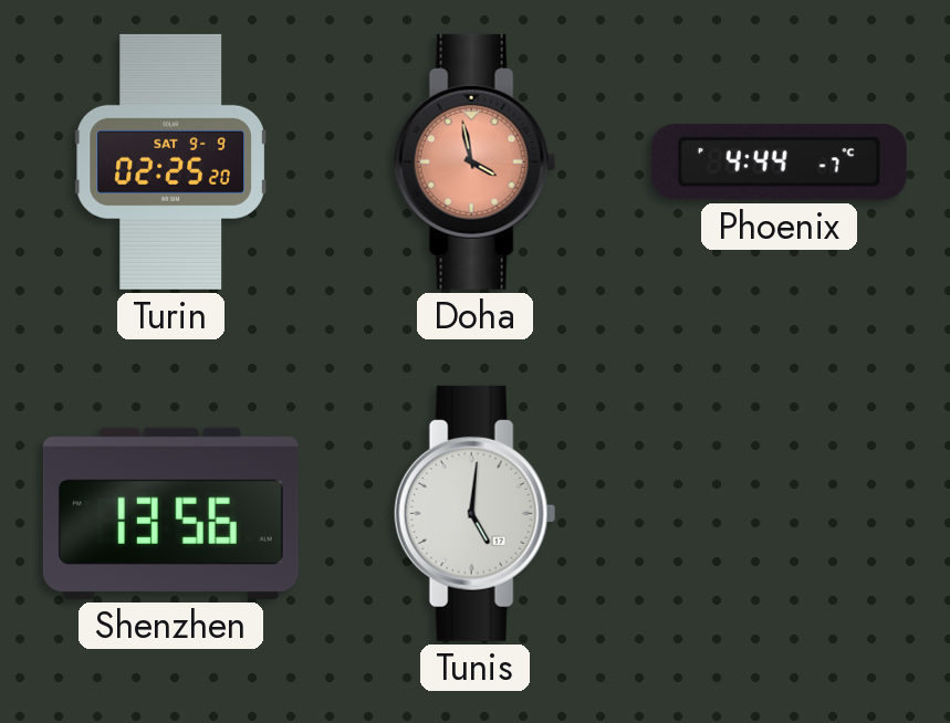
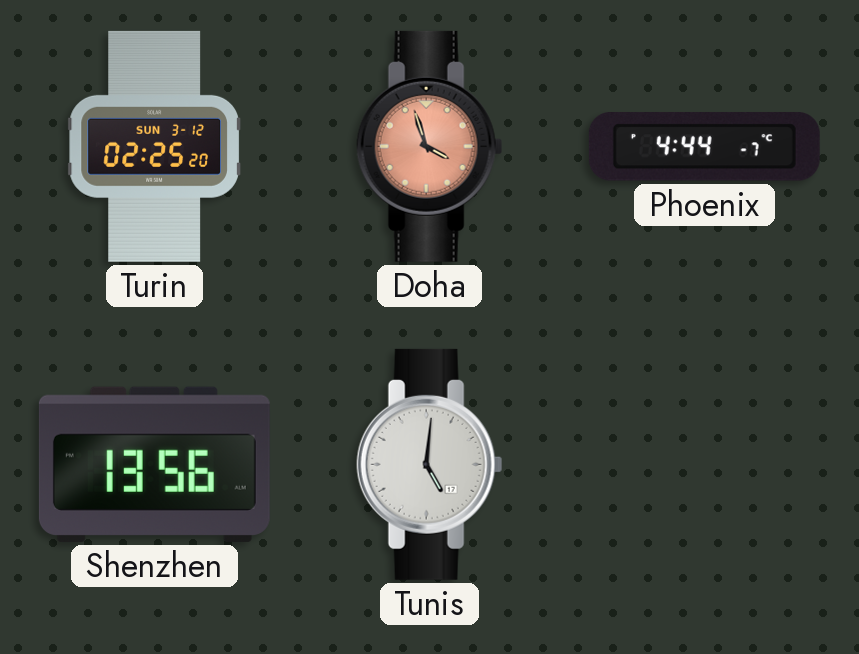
Turin date: SAT 9-9 -> SUN 3-12
Doha: 3:58 -> 3:57
